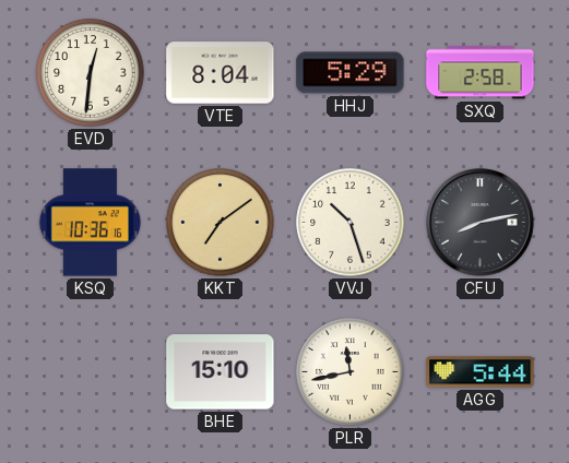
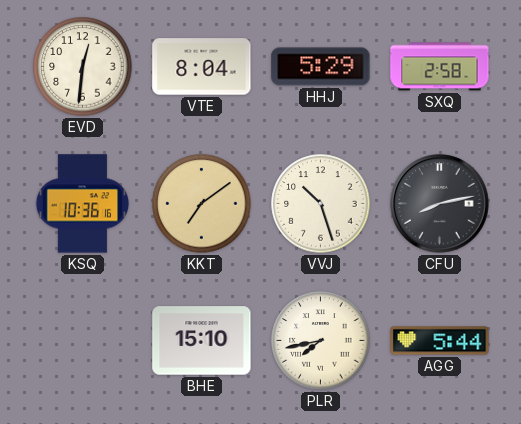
PLR: 11:43 -> 7:43
